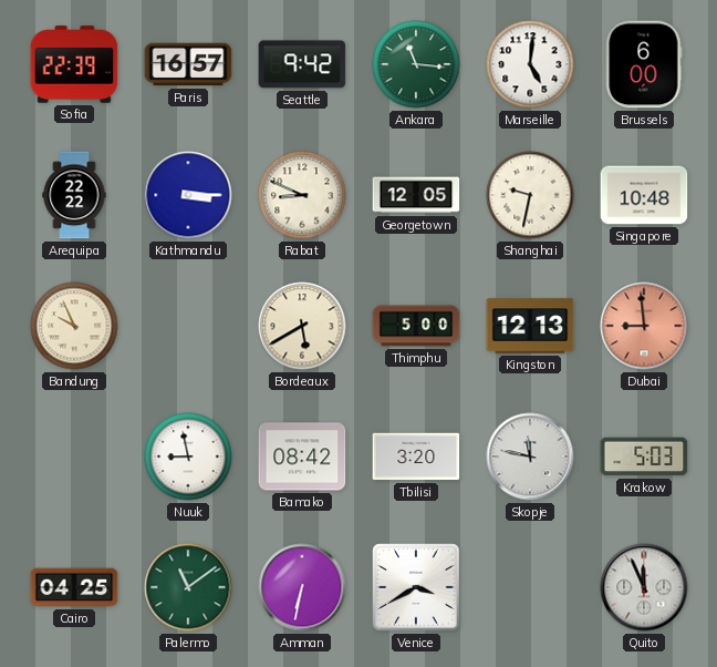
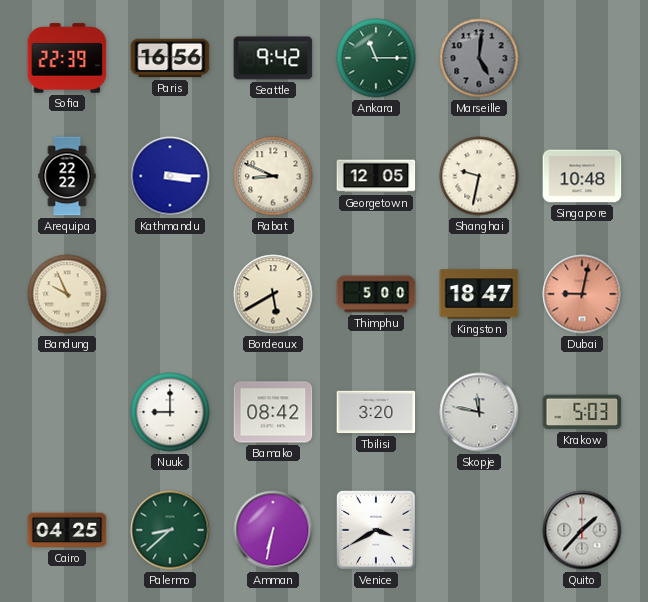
Paris: 16:57 -> 16:56
Ankara: 11:16 -> 11:15
Marseille dial: white -> grey
Brussels: 6:00 -> none
Kingston: 12:13 -> 18:47
Dubai: 8:59 -> 9:02
Nuuk: 8:58 -> 9:00
Palermo: 11:09 -> 8:38
Quito: 11:56 -> 1:37
